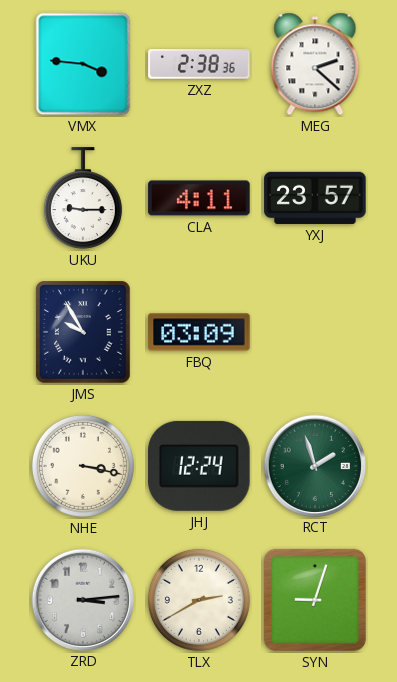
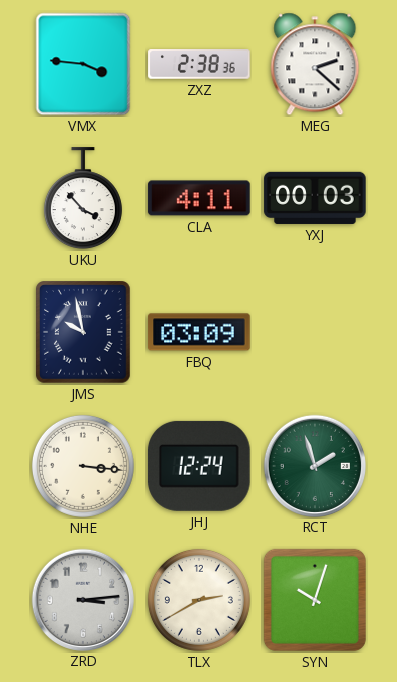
UKU: 9:15 -> 3:53
YXJ: 23:57 -> 00:03
JMS: 9:55 -> 9:58
NHE: 3:17 -> 3:16
SYN: 9:03 -> 10:03
